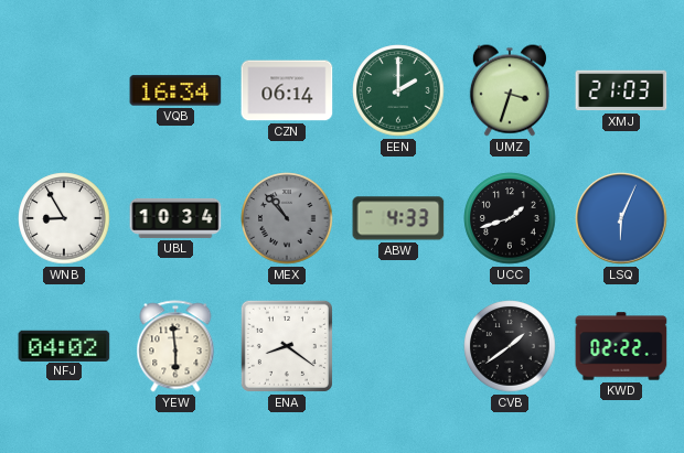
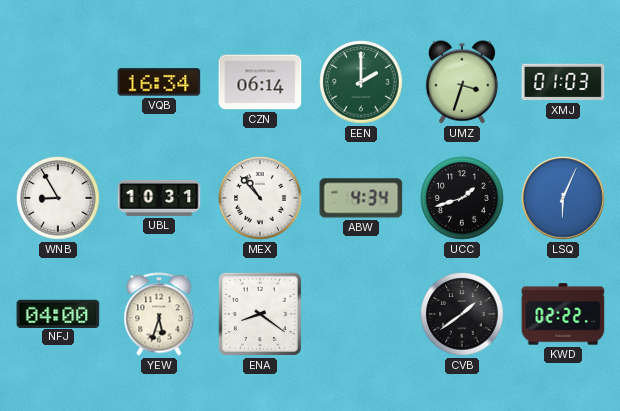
XMJ: 21:03 -> 01:03
UBL: 10:34 -> 10:31
MEX dial: grey -> white
ABW: 4:33 -> 4:34
NFJ: 04:02 -> 04:00
YEW: 5:59 -> 5:33
